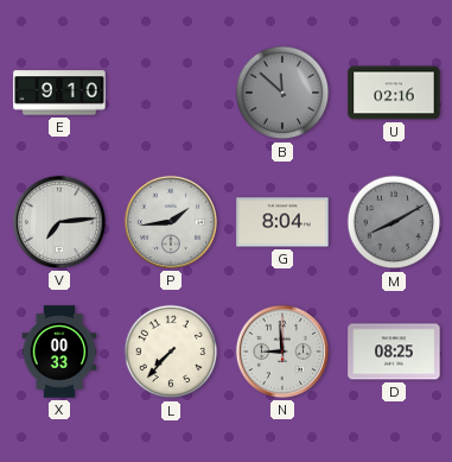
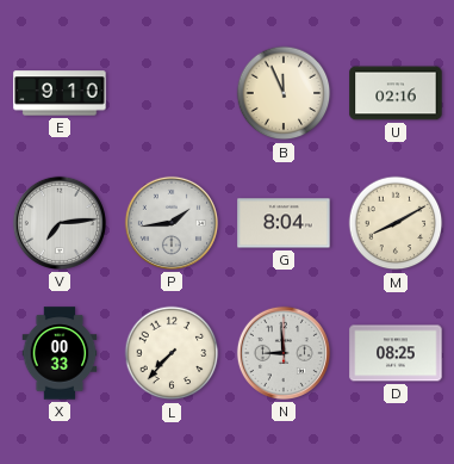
B: 11:52 -> 11:56
B dial: grey -> cream
M dial: grey -> cream
